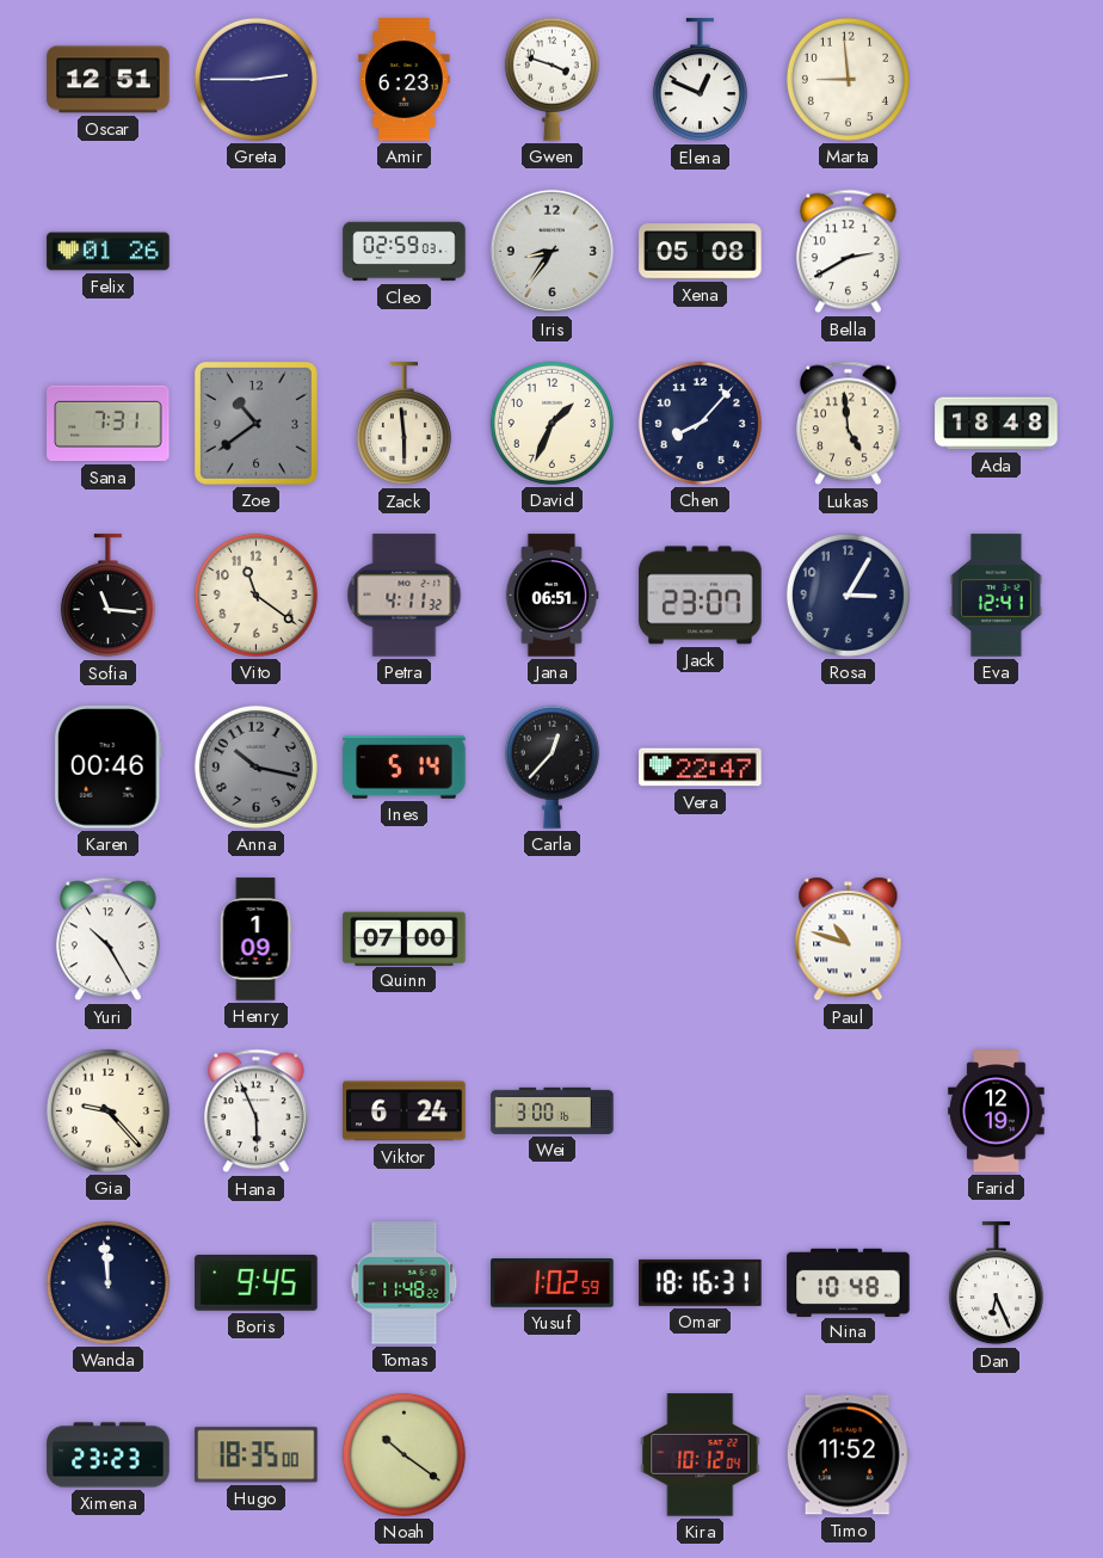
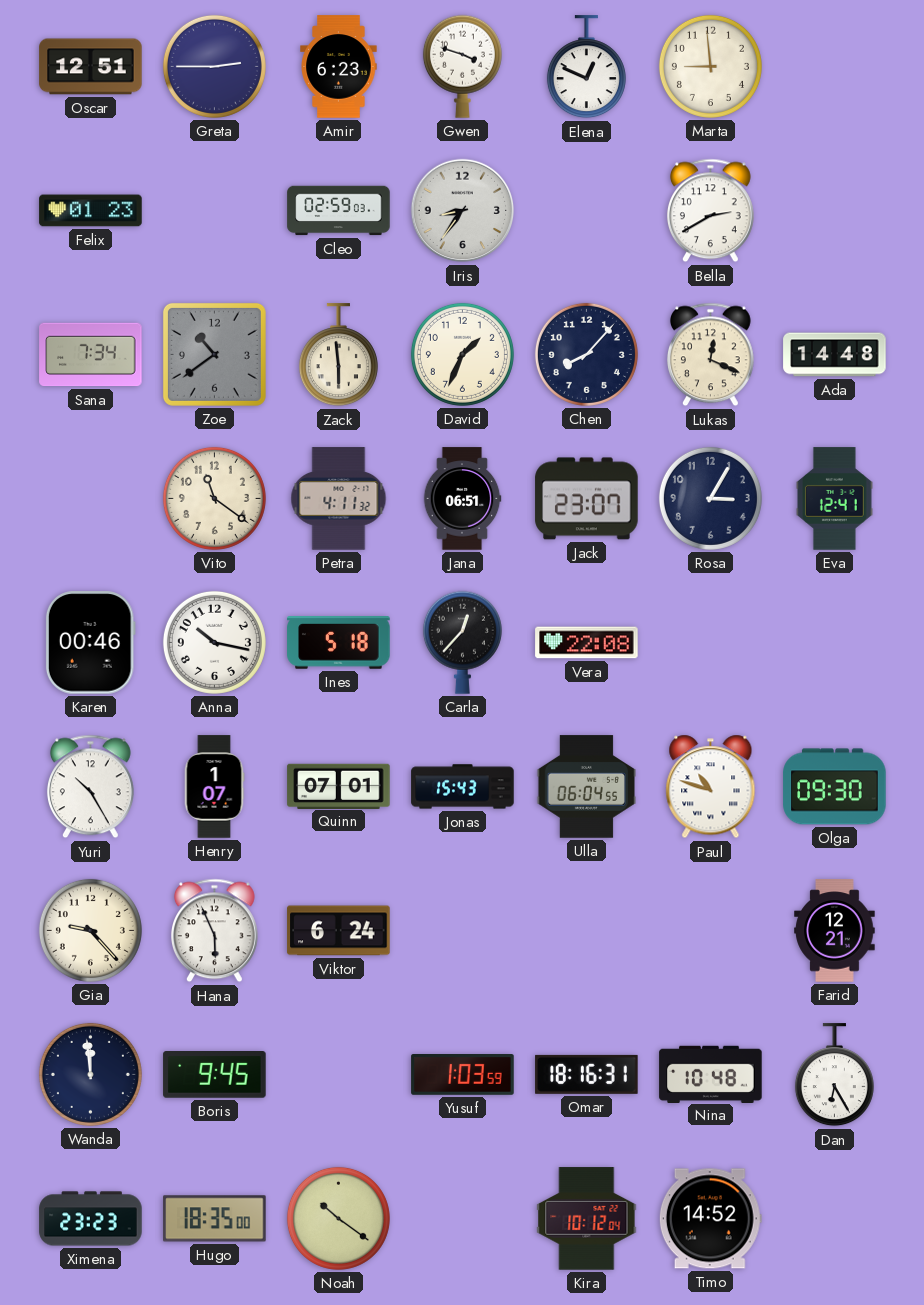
Felix: 01:26 -> 01:23
Xena: 05:08 -> none
Sana: 7:31 -> 7:34
Lukas: 4:59 -> 12:19
Ada: 18:48 -> 14:48
Sofia: 11:16 -> none
Anna dial: grey -> white
Ines: 5:14 -> 5:18
Vera: 22:47 -> 22:08
Henry: 1:09 -> 1:07
Quinn: 07:00 -> 07:01
Jonas: none -> 15:43
Ulla: none -> 06:04
Olga: none -> 09:30
Wei: 3:00 -> none
Farid: 12:19 -> 12:21
Tomas: 11:48 -> none
Yusuf: 1:02 -> 1:03
Dan: 6:26 -> 6:25
Timo: 11:52 -> 14:52
